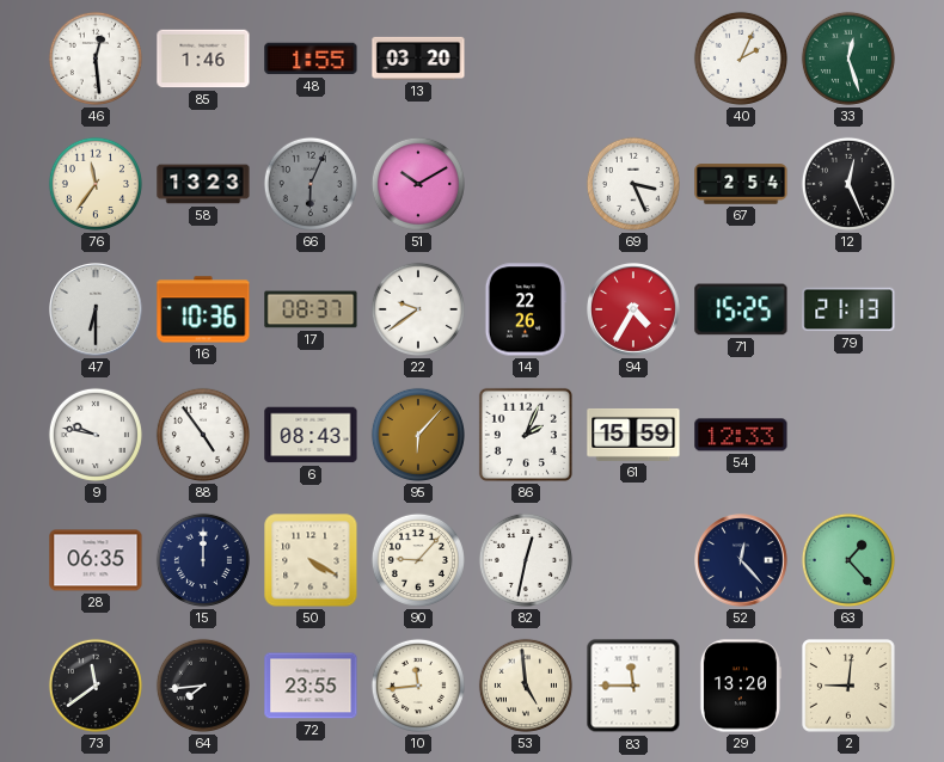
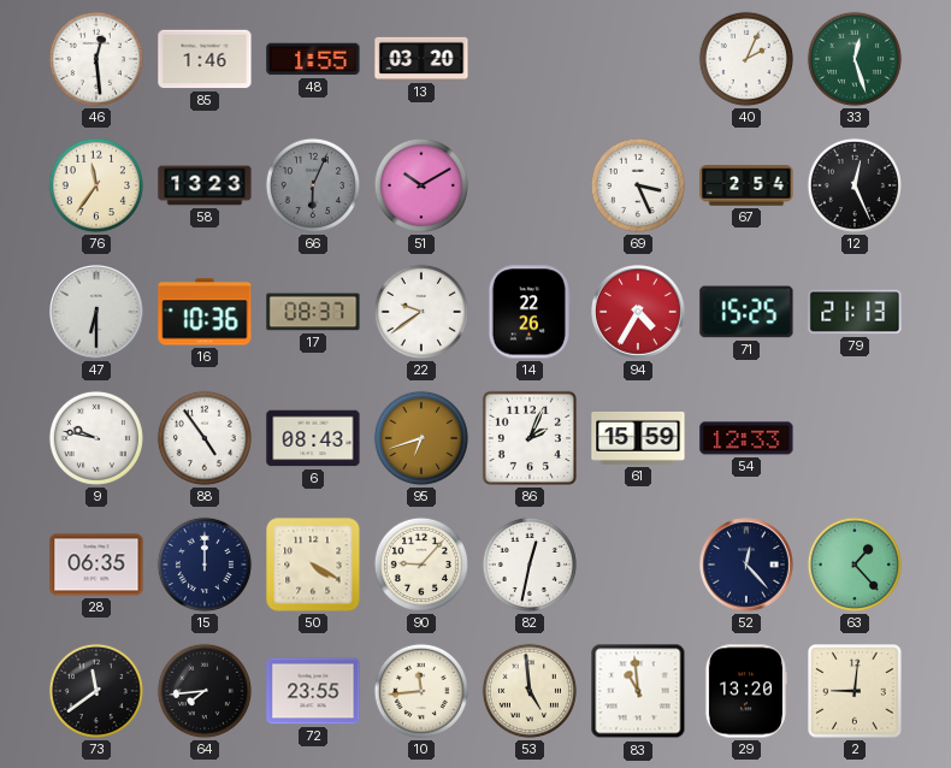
95: 6:07 -> 6:42
83: 11:45 -> 10:59
